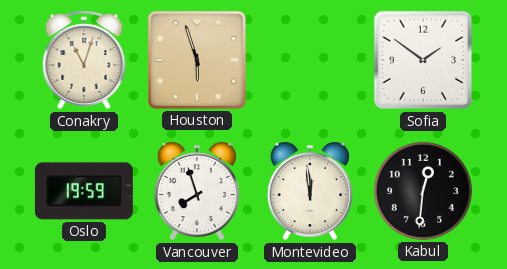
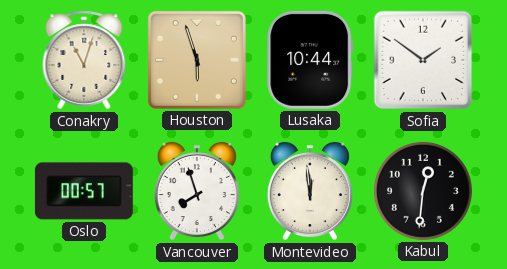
Lusaka: none -> 10:44
Oslo: 19:59 -> 00:57
